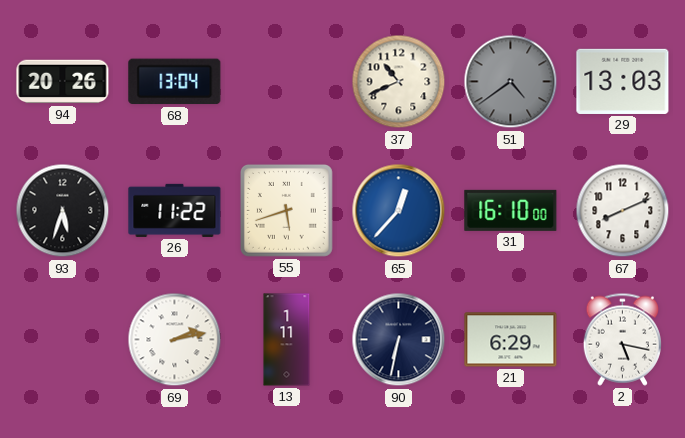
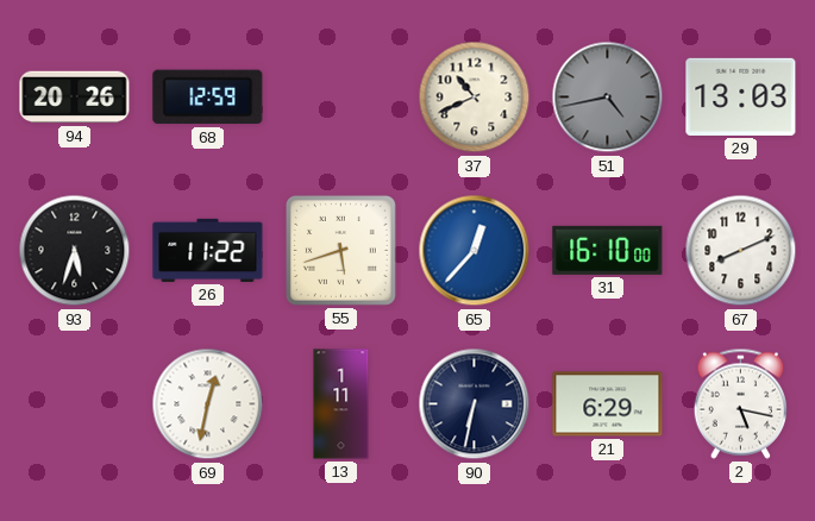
68: 13:04 -> 12:59
51: 4:39 -> 4:43
69: 2:13 -> 12:32
